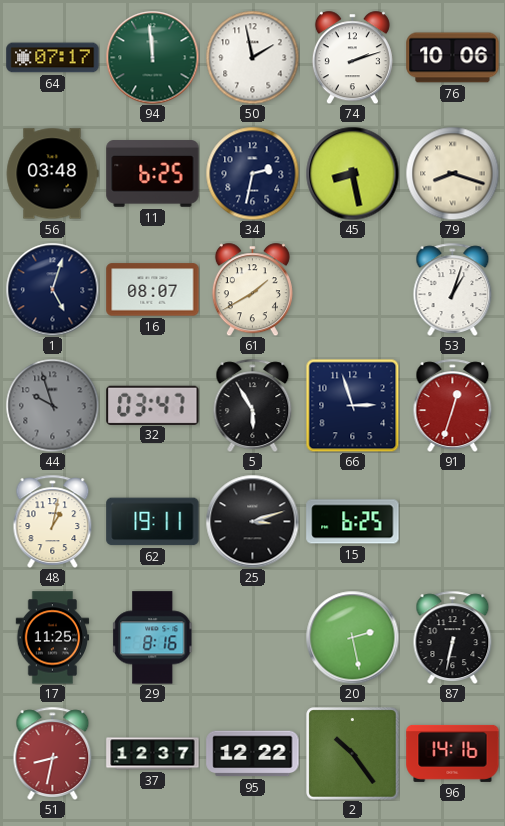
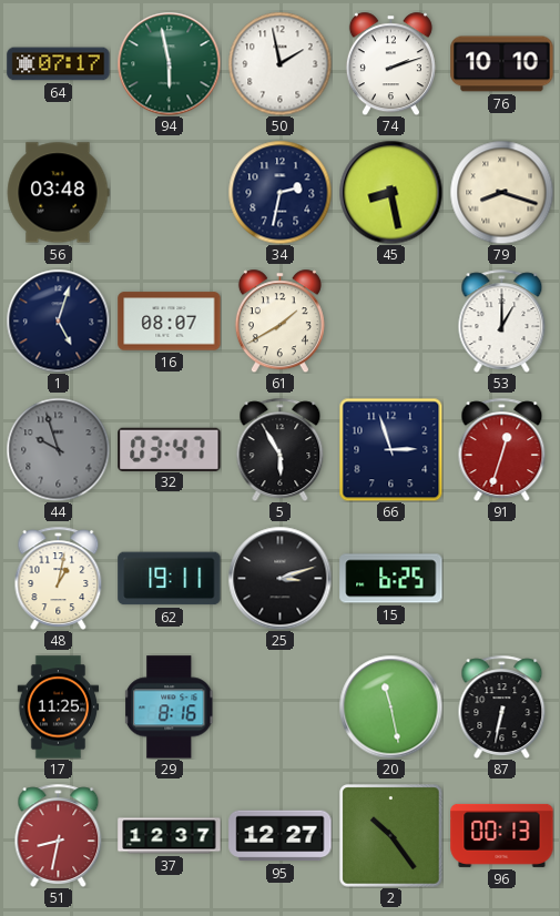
94: 11:59 -> 5:58
76: 10:06 -> 10:10
11: 6:25 -> none
53: 1:03 -> 1:00
20: 2:28 -> 11:28
95: 12:22 -> 12:27
96: 14:16 -> 00:13
